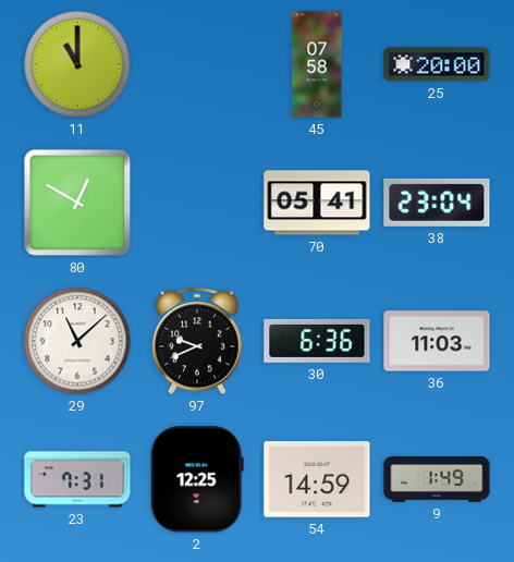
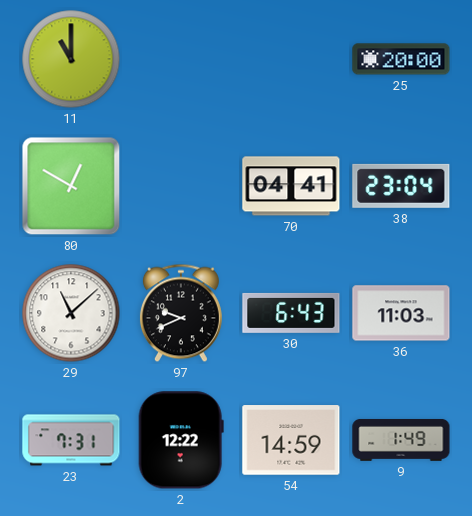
45: 07:58 -> none
70: 05:41 -> 04:41
30: 6:36 -> 6:43
2: 12:25 -> 12:22
